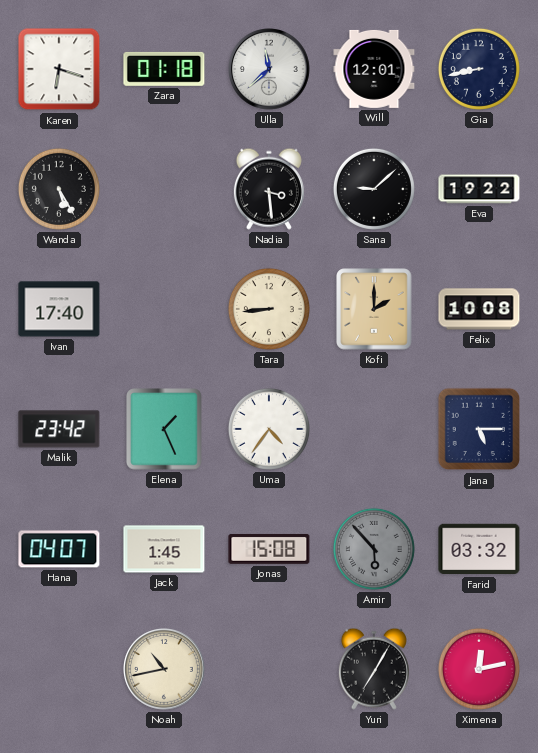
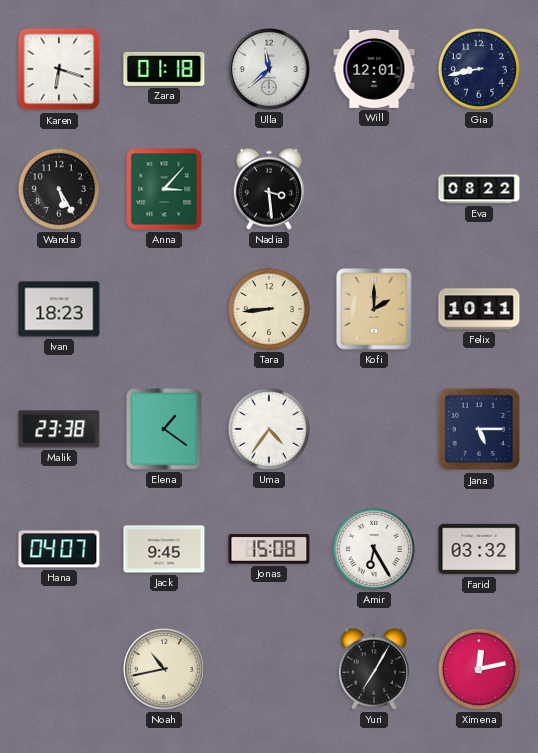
Anna: none -> 3:07
Sana: 9:08 -> none
Eva: 19:22 -> 08:22
Ivan: 17:40 -> 18:23
Felix: 10:08 -> 10:11
Malik: 23:42 -> 23:38
Elena: 1:26 -> 1:21
Jack: 1:45 -> 9:45
Amir: 5:53 -> 6:25
Amir dial: grey -> white
